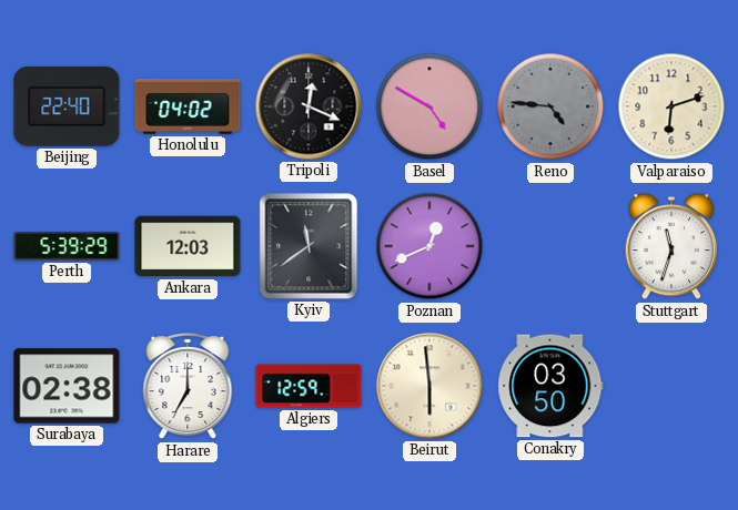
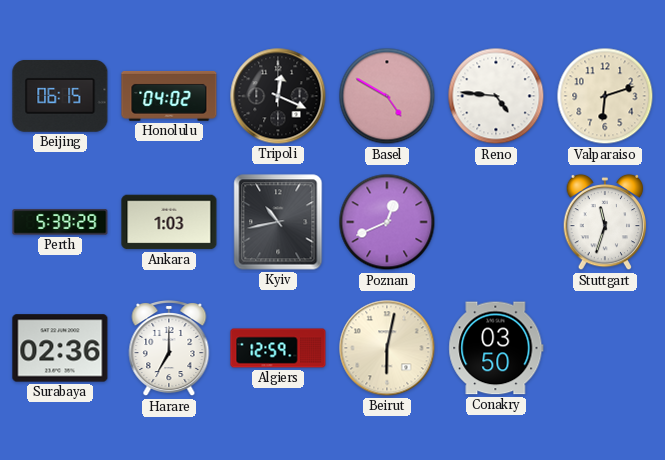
Beijing: 22:40 -> 06:15
Reno dial: grey -> white
Ankara: 12:03 -> 1:03
Kyiv: 11:39 -> 10:43
Surabaya: 02:38 -> 02:36
Beirut: 5:59 -> 6:02
